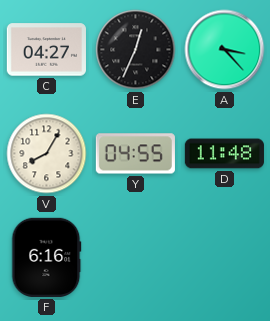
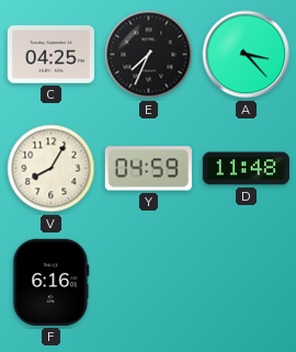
C: 04:27 -> 04:25
E: 12:34 -> 7:34
Y: 04:55 -> 04:59
